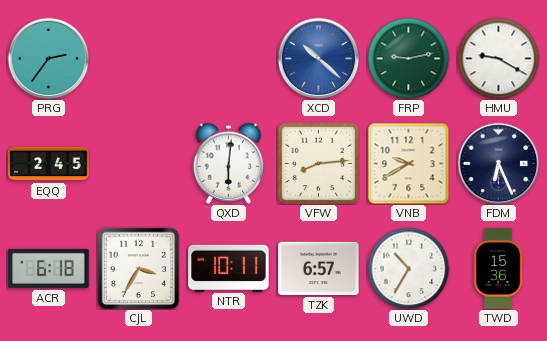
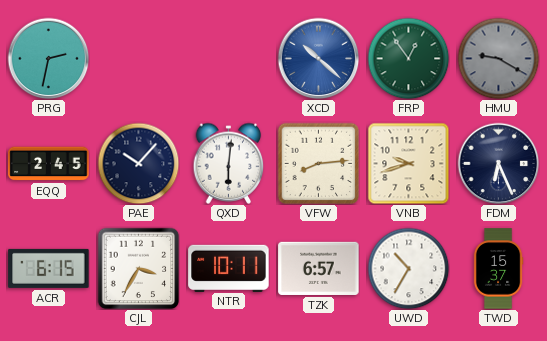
PRG: 2:36 -> 2:32
FRP: 9:13 -> 12:54
HMU dial: white -> grey
PAE: none -> 10:07
VNB: 9:40 -> 9:42
ACR: 6:18 -> 6:15
TWD: 15:36 -> 15:37
